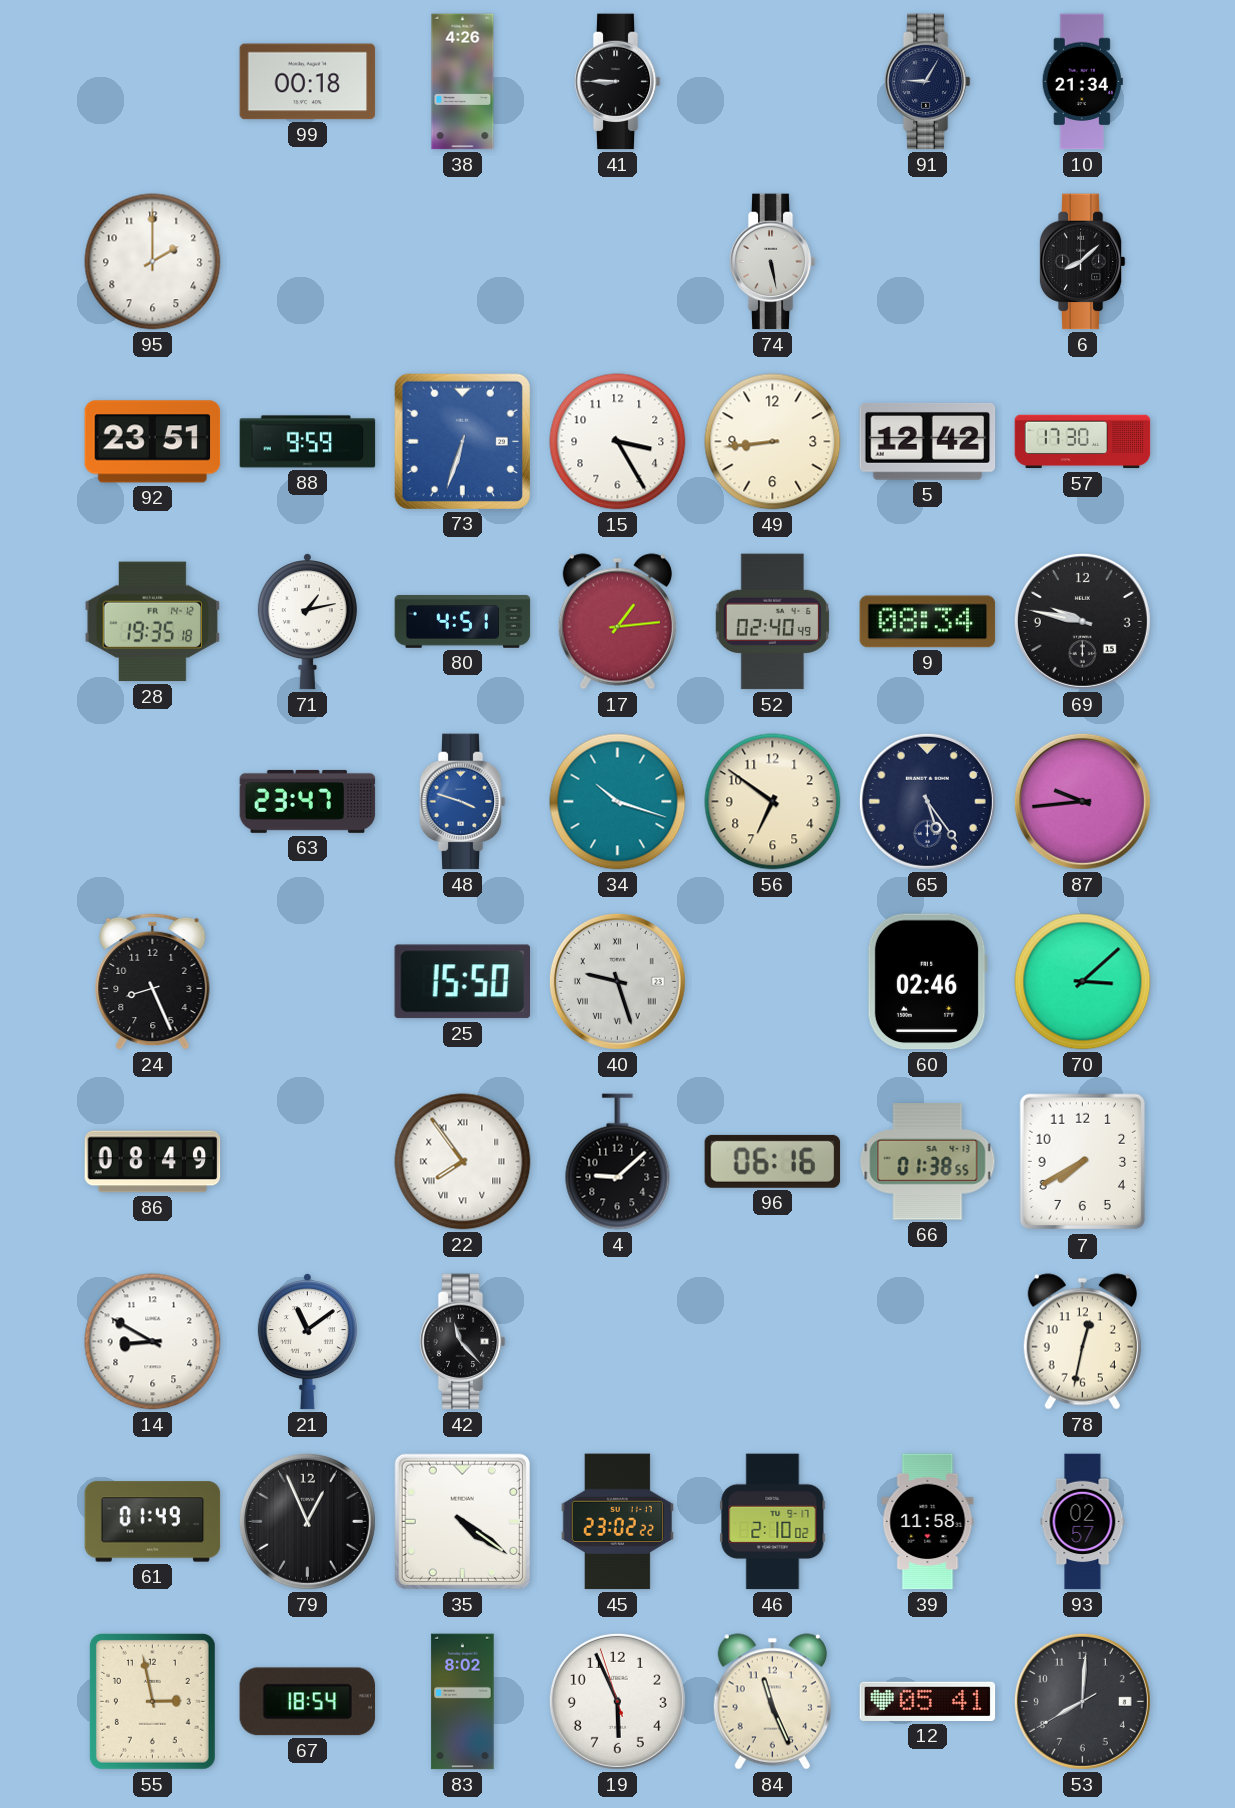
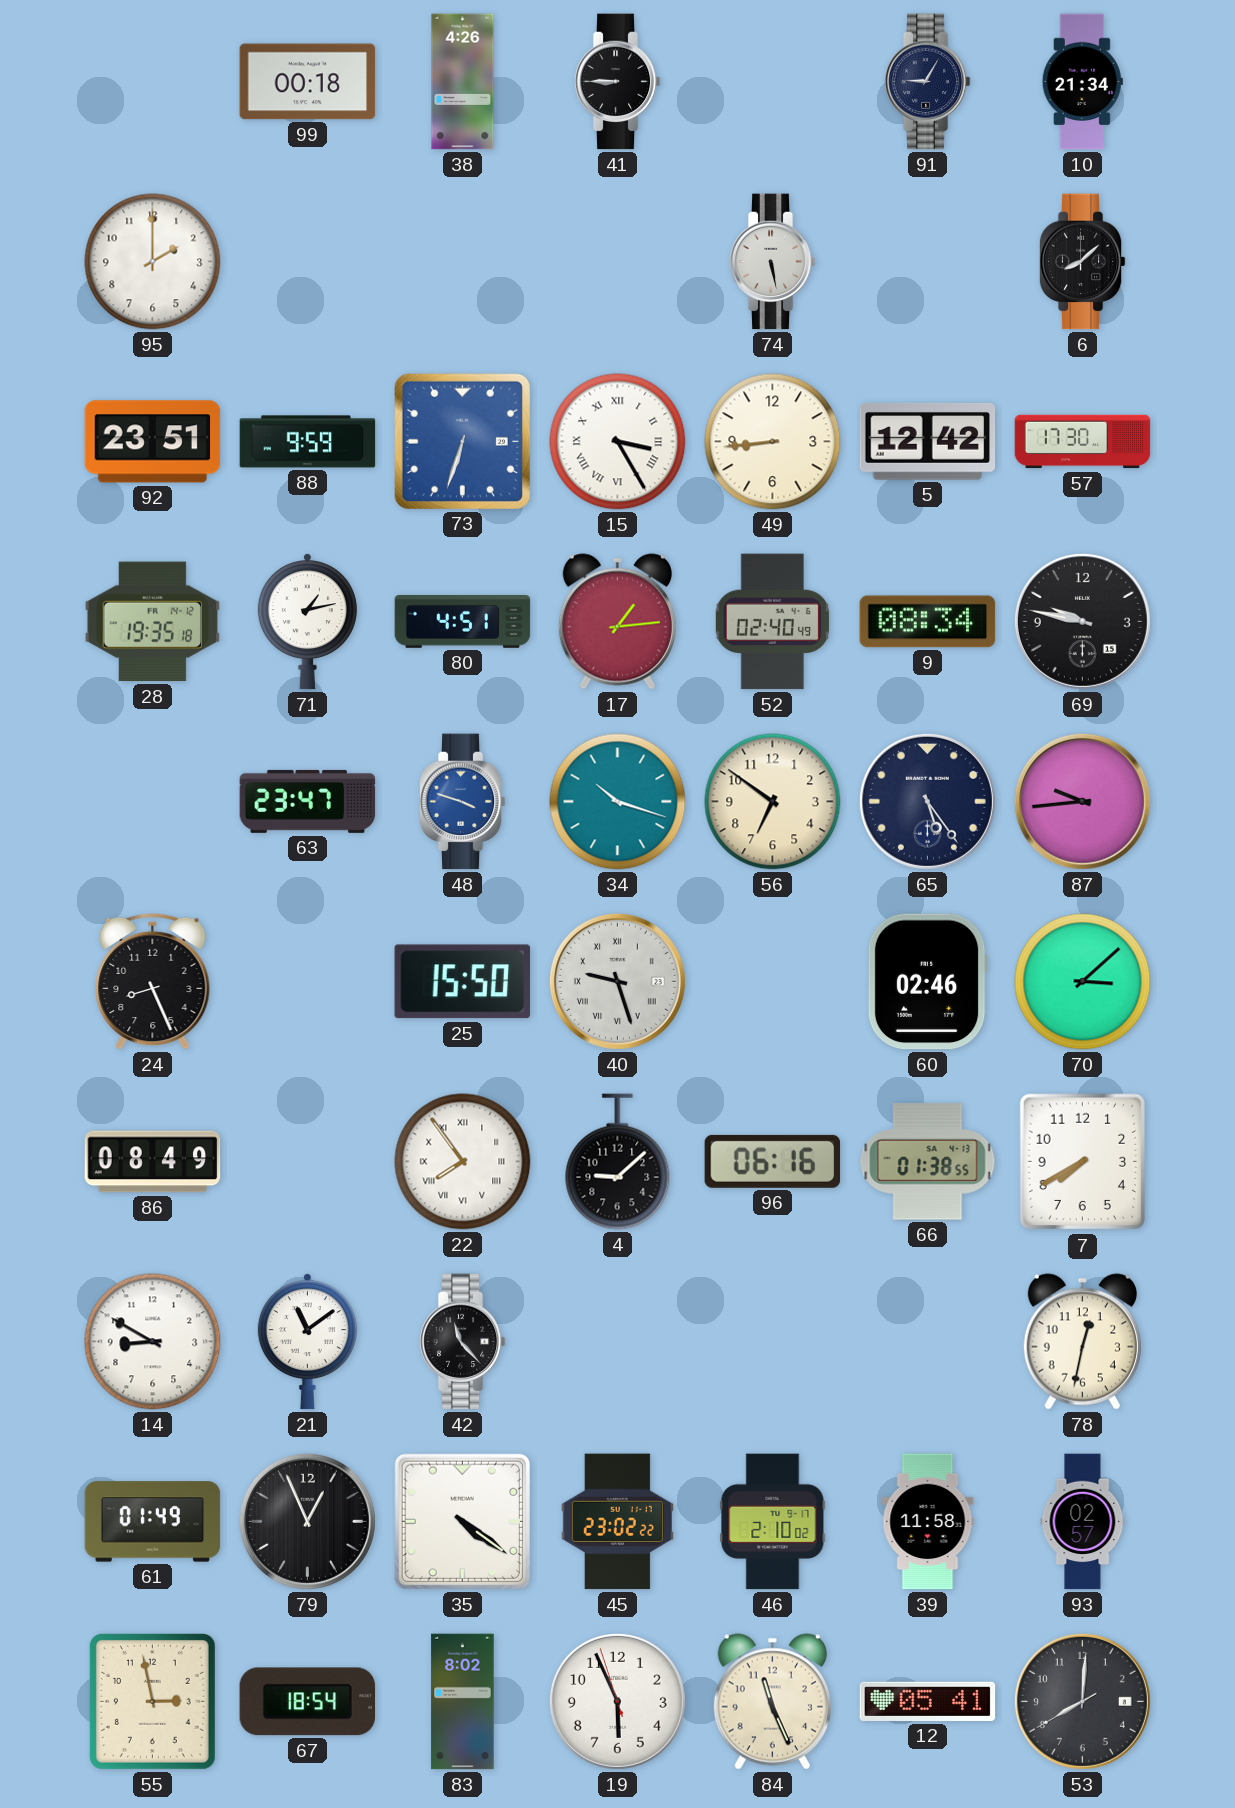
15 numerals: Arabic -> Roman
